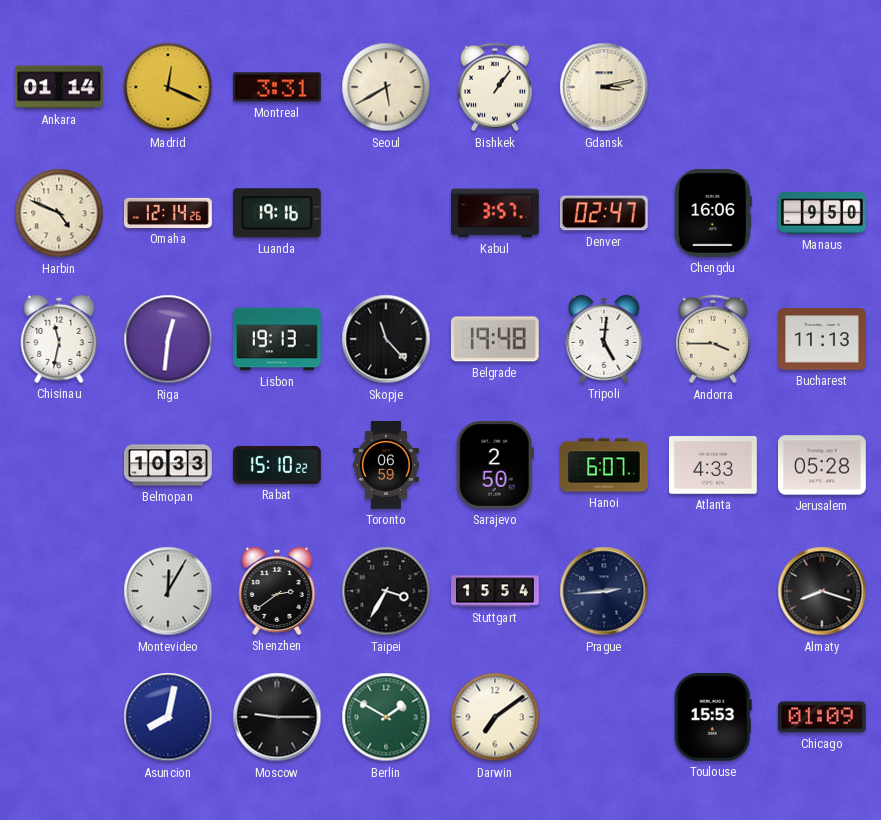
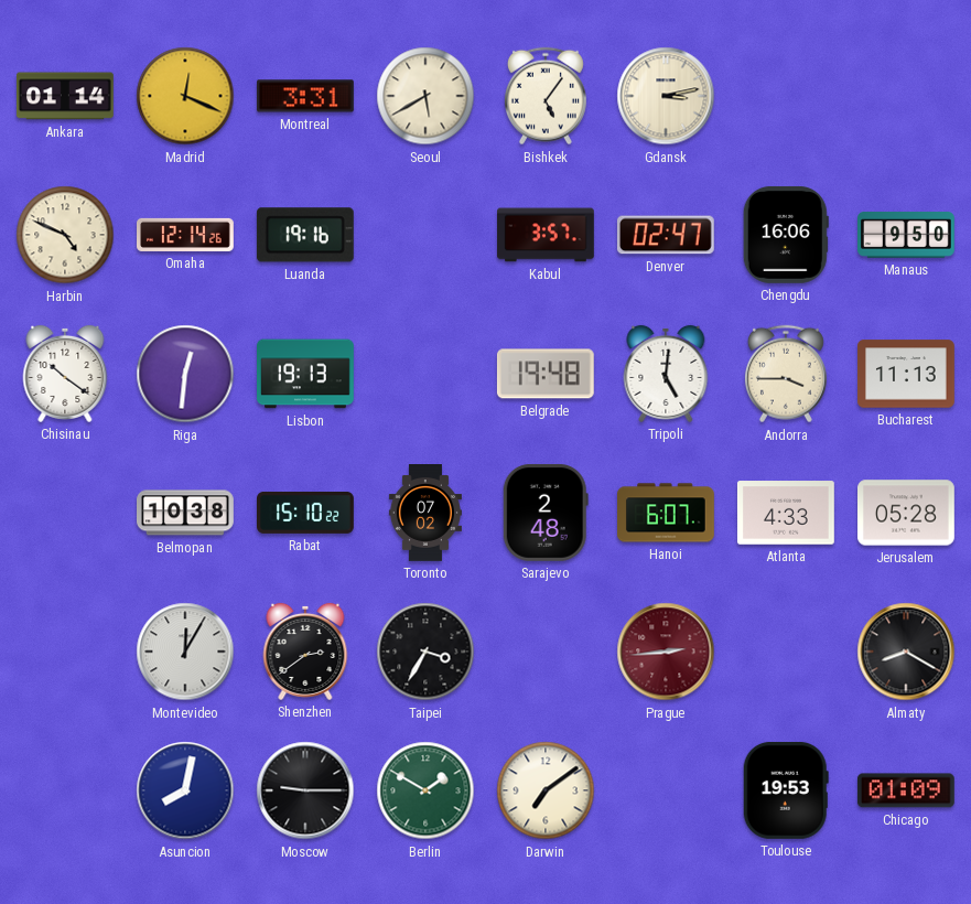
Bishkek: 1:06 -> 5:06
Chisinau: 11:32 -> 10:21
Skopje: 11:23 -> none
Belmopan: 10:33 -> 10:38
Toronto: 06:59 -> 07:02
Sarajevo: 2:50 -> 2:48
Stuttgart: 15:54 -> none
Prague dial: navy -> burgundy
Almaty: 8:18 -> 8:20
Toulouse: 15:53 -> 19:53
